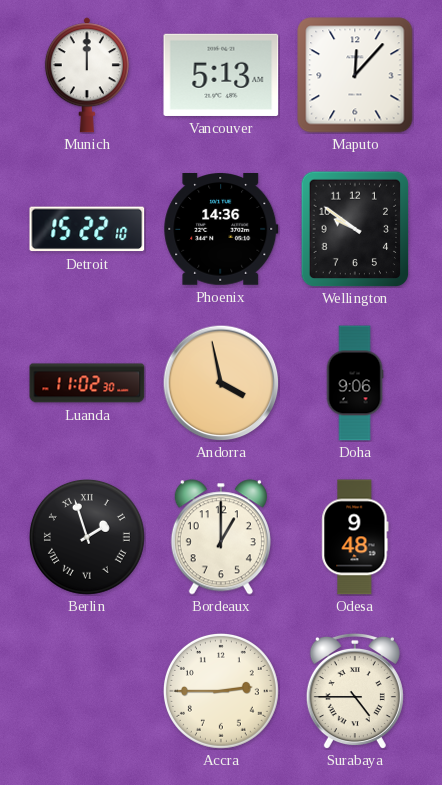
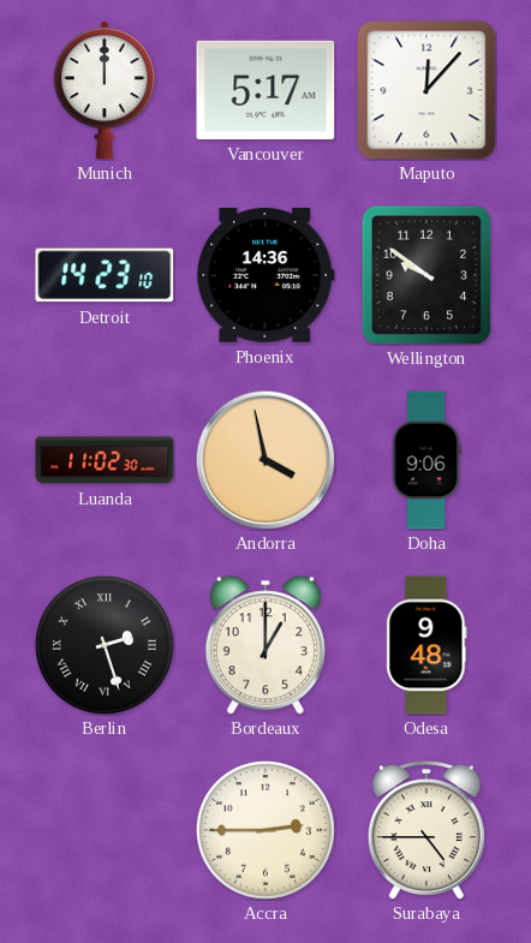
Vancouver: 5:13 -> 5:17
Detroit: 15:22 -> 14:23
Berlin: 1:57 -> 2:27
